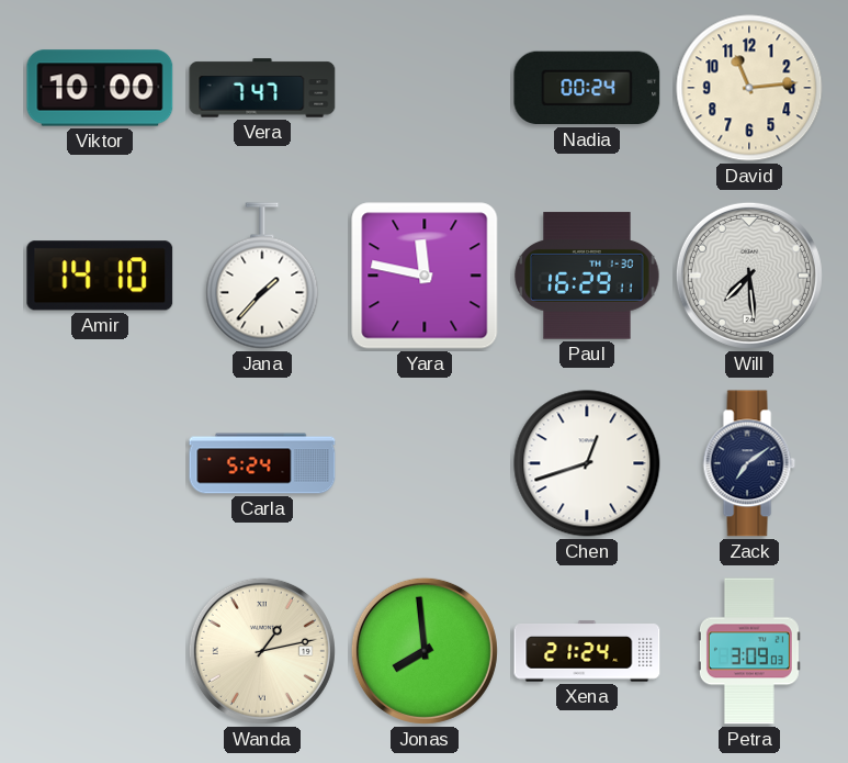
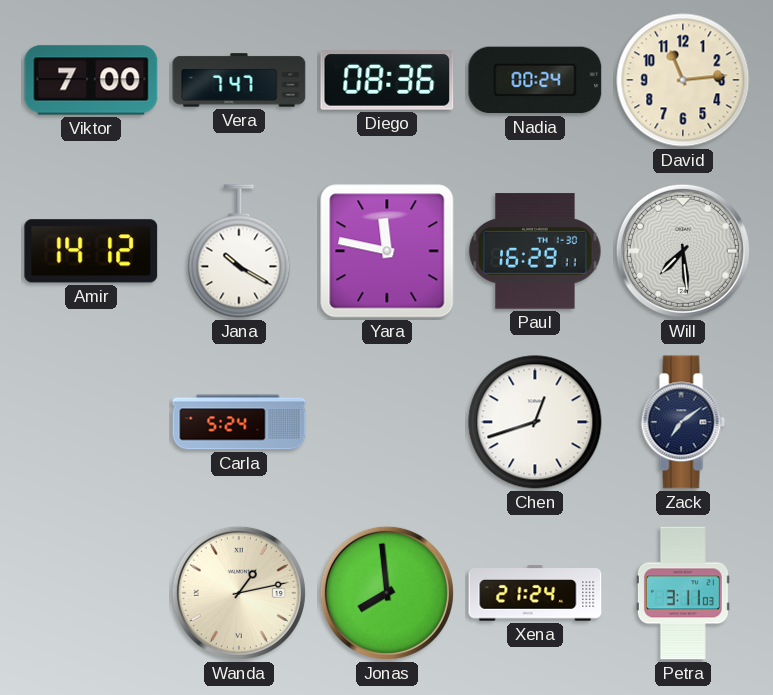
Viktor: 10:00 -> 7:00
Diego: none -> 08:36
Amir: 14:10 -> 14:12
Jana: 1:37 -> 10:20
Petra: 3:09 -> 3:11
